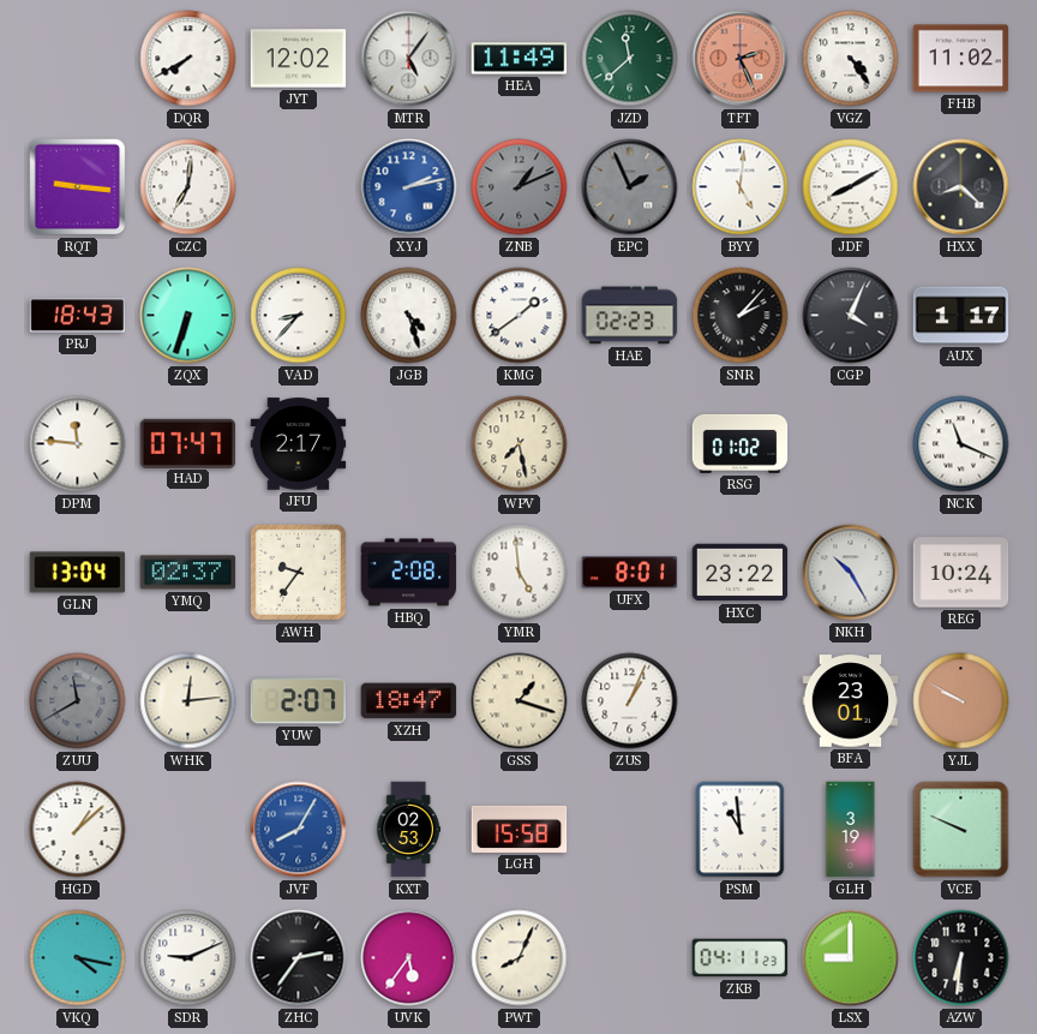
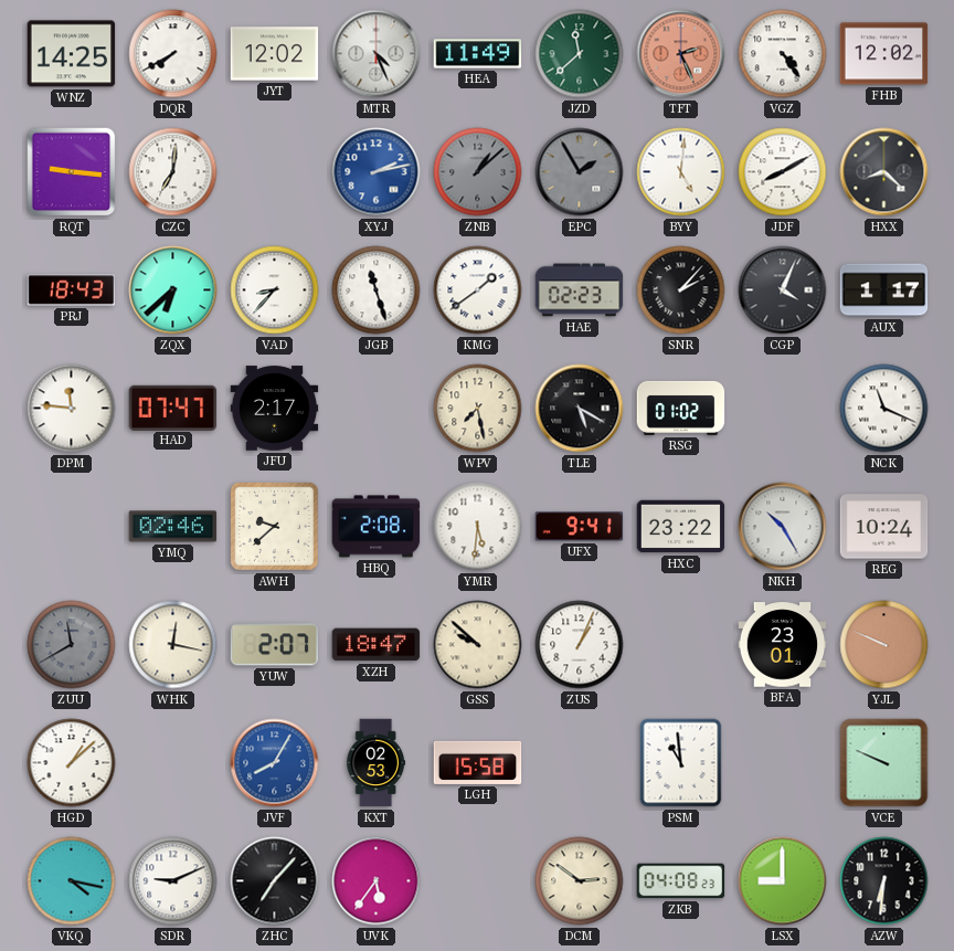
WNZ: none -> 14:25
MTR: 5:06 -> 4:26
FHB: 11:02 -> 12:02
ZNB: 1:11 -> 1:08
EPC: 1:56 -> 1:55
ZQX: 6:33 -> 6:38
JGB: 4:27 -> 11:27
TLE: none -> 5:20
GLN: 13:04 -> none
YMQ: 02:37 -> 02:46
AWH: 9:36 -> 9:38
YMR: 4:59 -> 5:31
UFX: 8:01 -> 9:41
WHK: 12:14 -> 12:17
GSS: 1:18 -> 9:52
YJL: 9:50 -> 9:49
GLH: 3:19 -> none
ZHC: 2:36 -> 7:07
PWT: 8:04 -> none
DCM: none -> 2:51
ZKB: 04:11 -> 04:08
